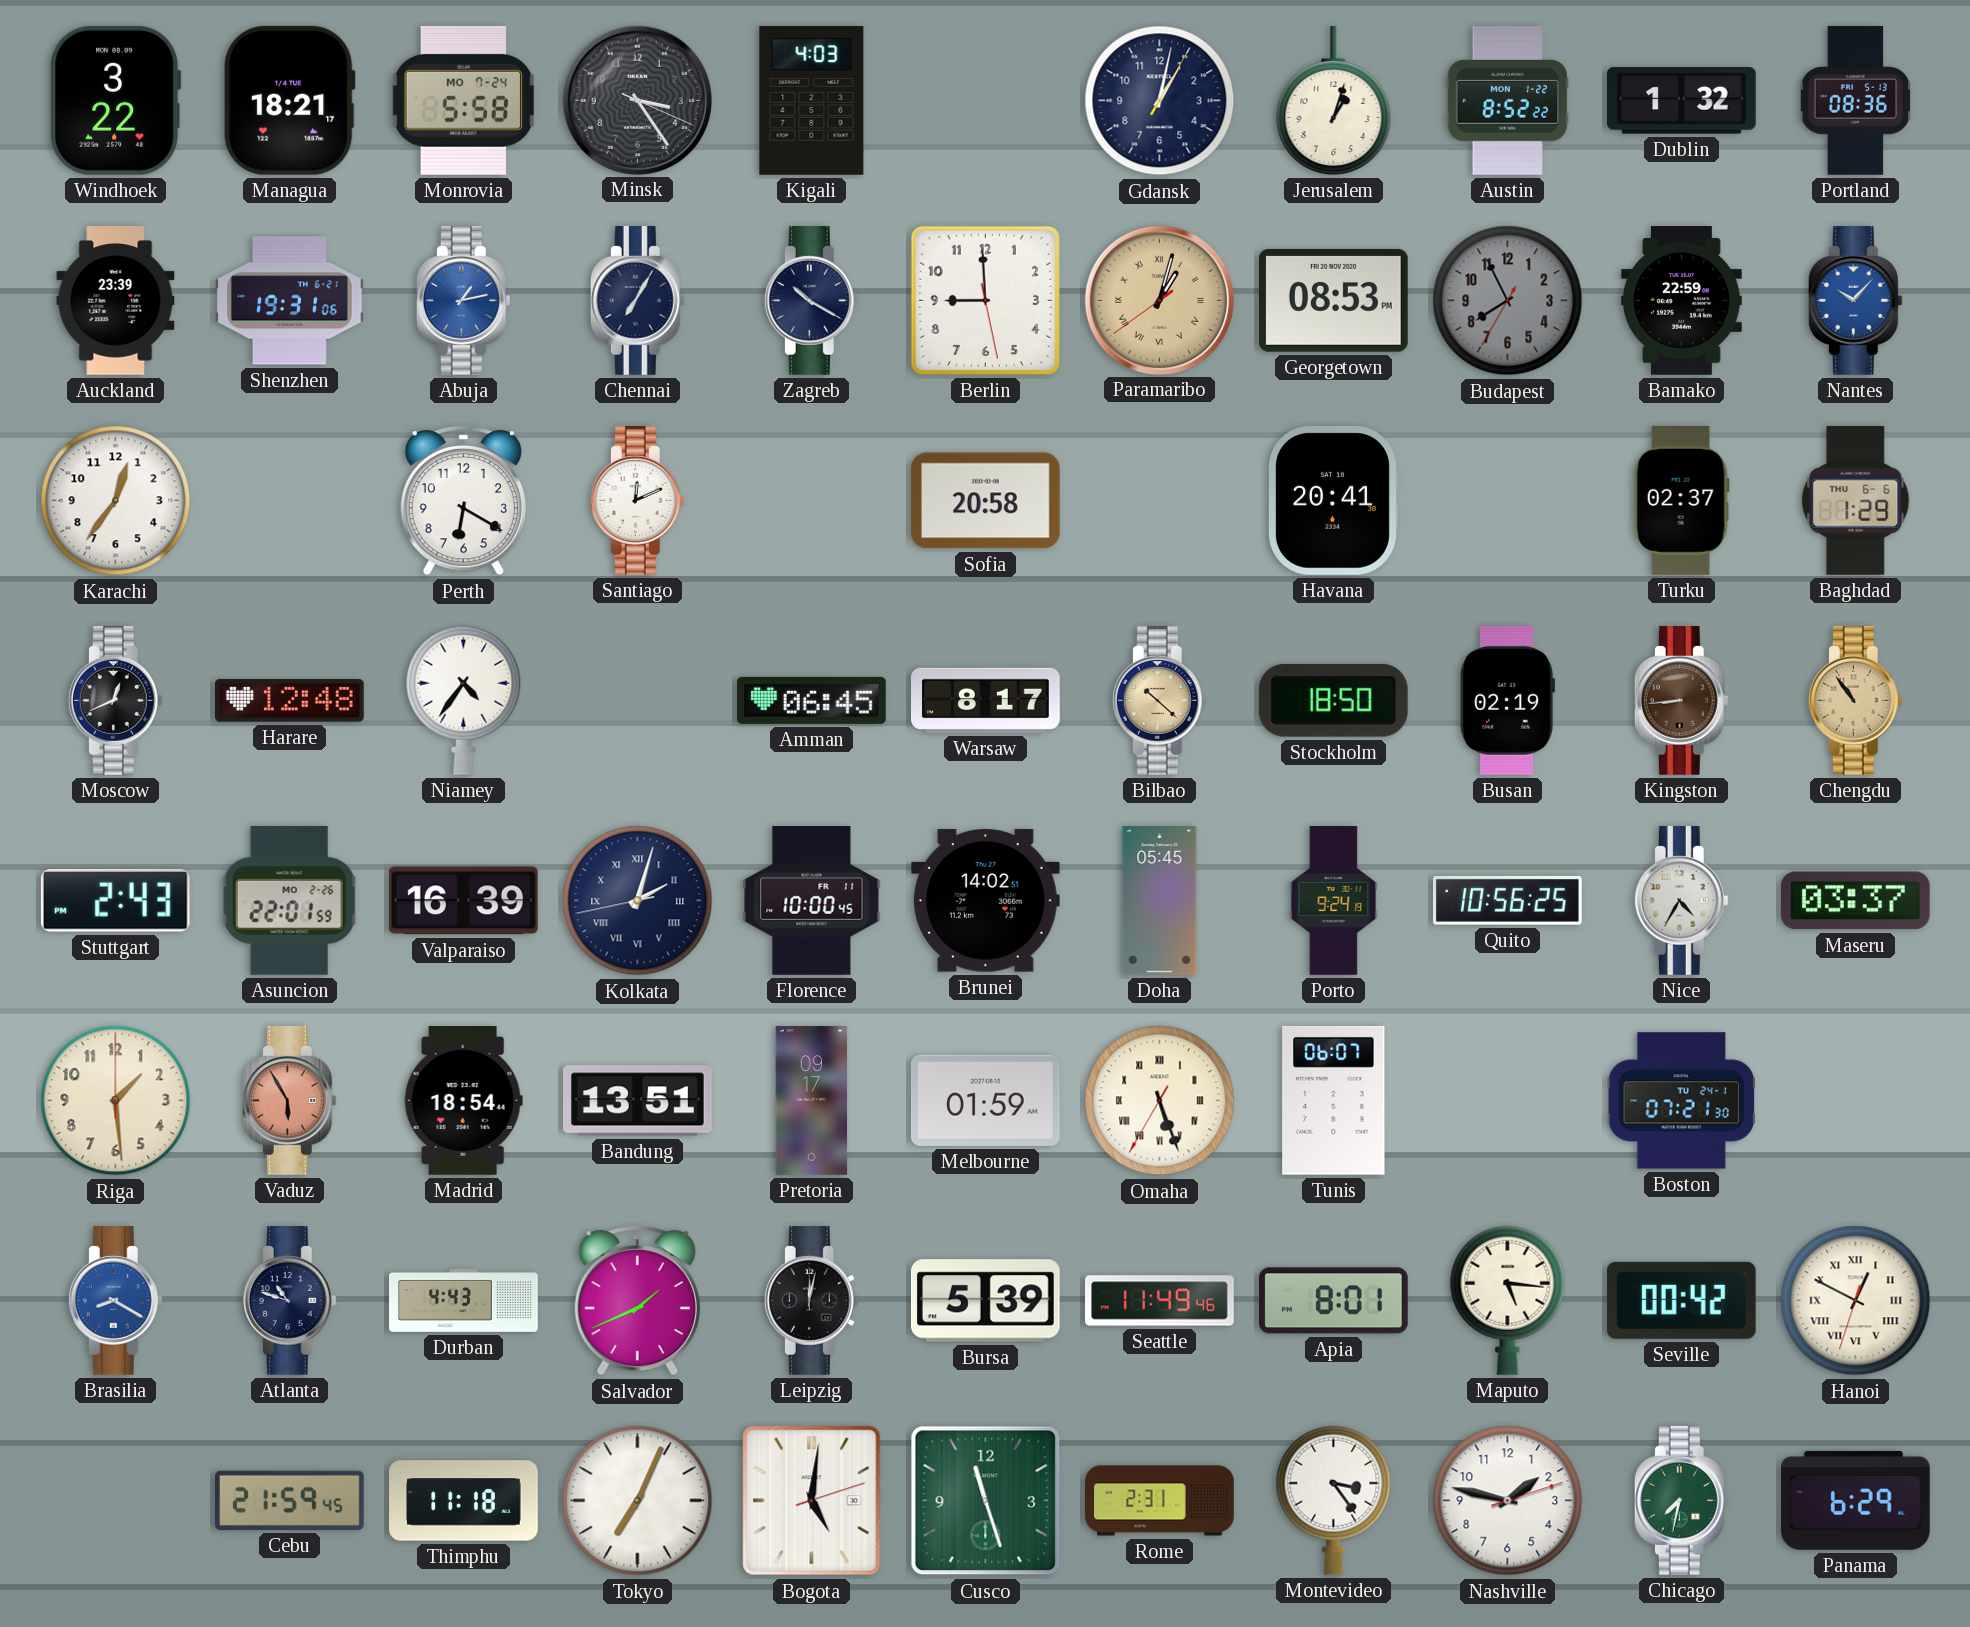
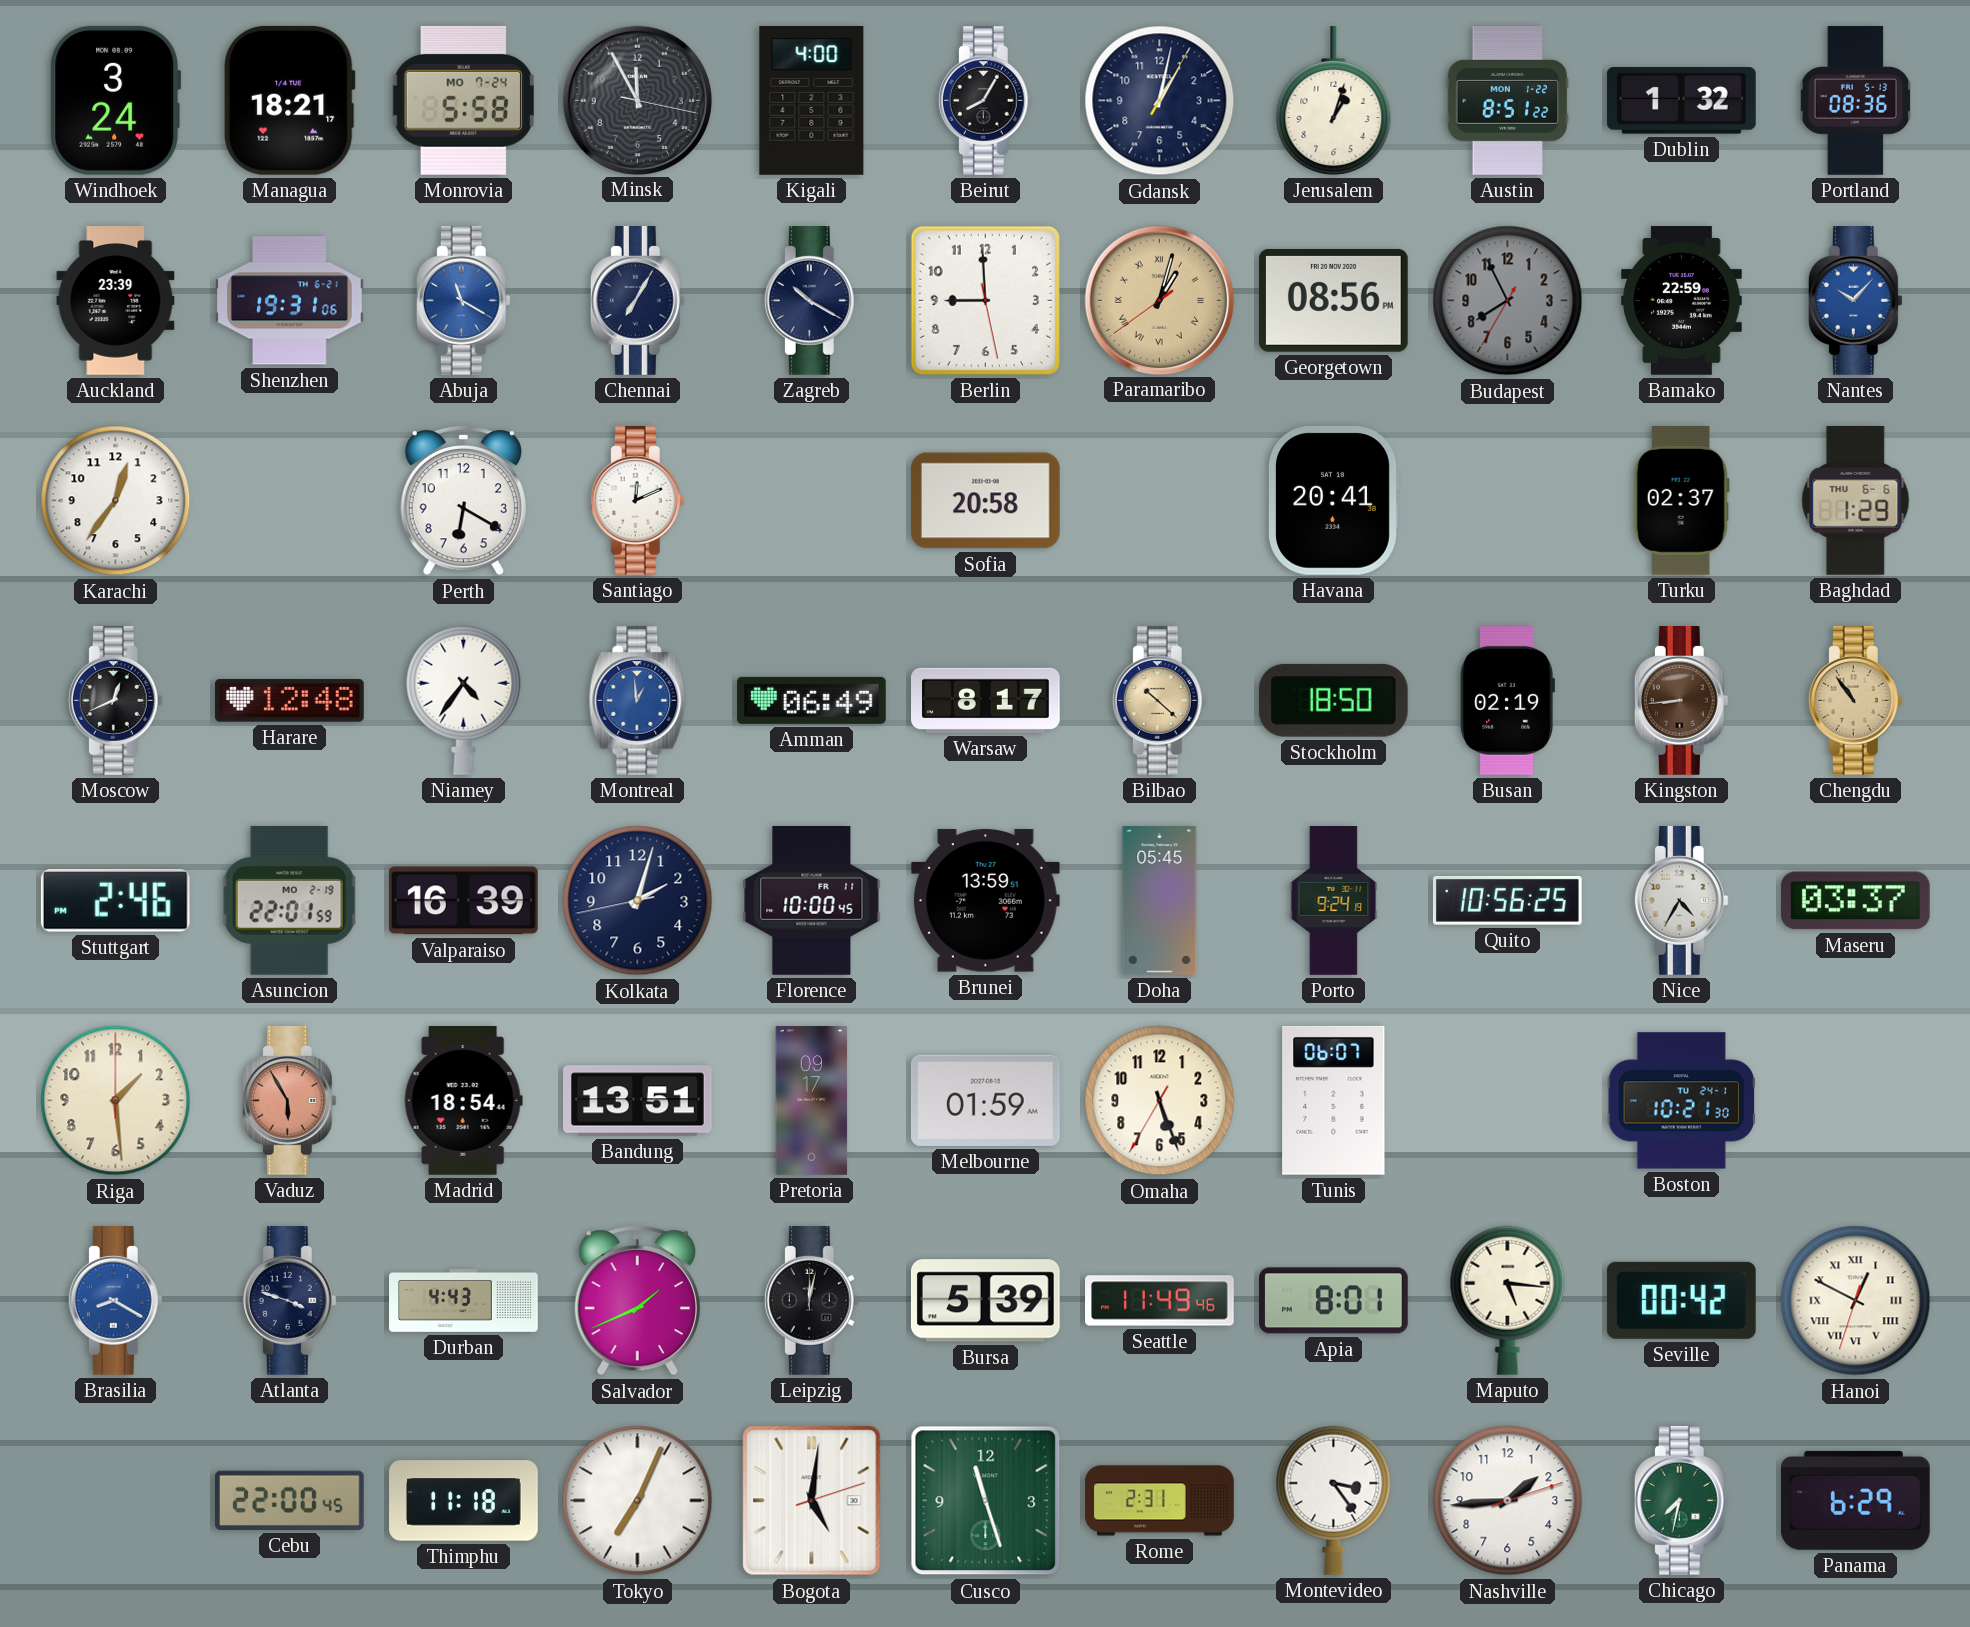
Windhoek: 3:22 -> 3:24
Minsk: 3:24 -> 11:55
Kigali: 4:03 -> 4:00
Beirut: none -> 8:05
Austin: 8:52 -> 8:51
Abuja: 1:13 -> 11:20
Georgetown: 08:53 -> 08:56
Montreal: none -> 12:59
Amman: 06:45 -> 06:49
Stuttgart: 2:43 -> 2:46
Asuncion date: MO 2-26 -> MO 2-19
Kolkata numerals: Roman -> Arabic
Brunei: 14:02 -> 13:59
Omaha numerals: Roman -> Arabic
Boston: 07:21 -> 10:21
Atlanta: 10:48 -> 3:48
Cebu: 21:59 -> 22:00
Nashville: 1:47 -> 1:44
